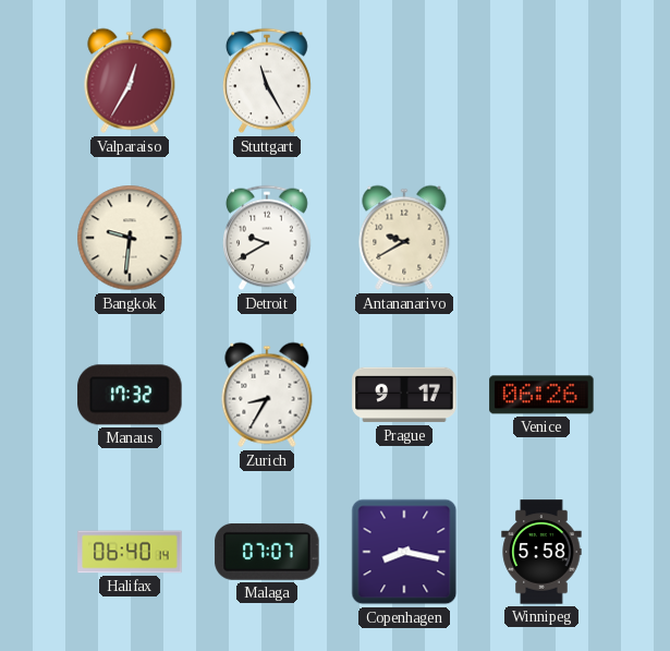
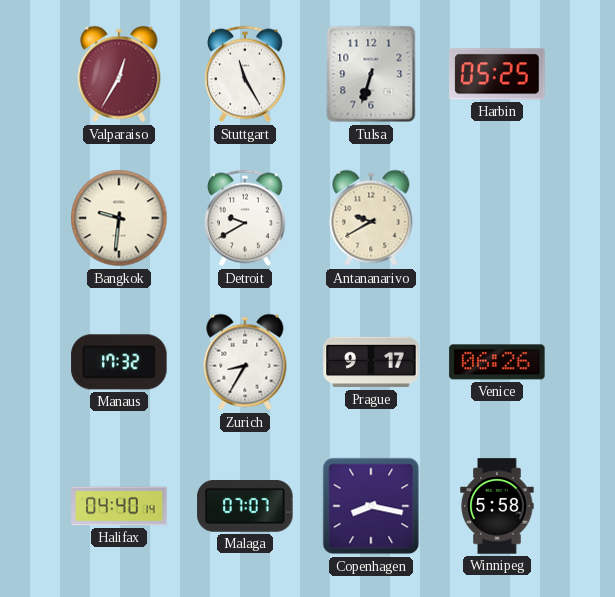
Tulsa: none -> 6:33
Harbin: none -> 05:25
Halifax: 06:40 -> 04:40
